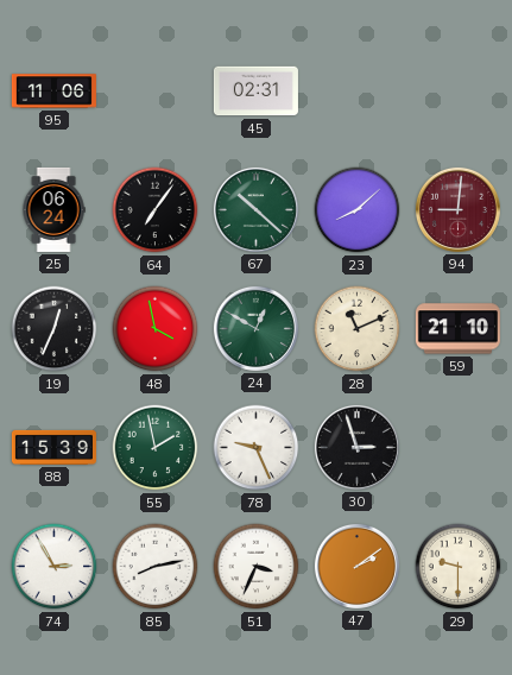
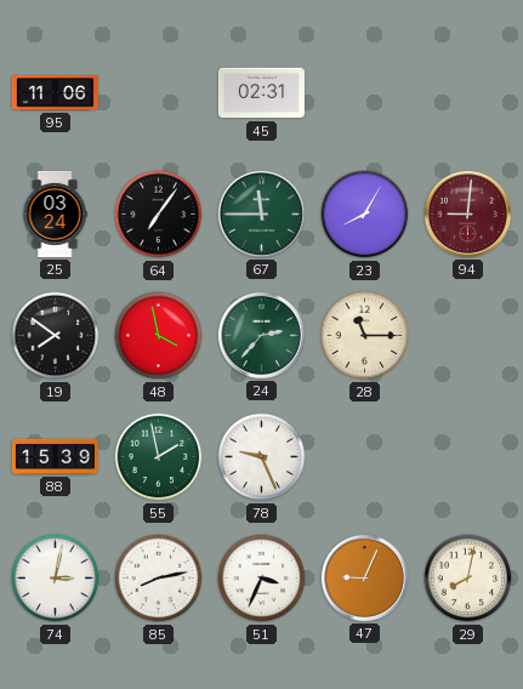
25: 06:24 -> 03:24
67: 10:22 -> 11:45
23: 8:08 -> 8:05
19: 12:34 -> 7:51
24: 12:50 -> 2:37
28: 11:11 -> 11:15
59: 21:10 -> none
30: 2:57 -> none
74: 2:55 -> 3:02
47: 2:09 -> 9:04
29: 9:30 -> 8:02
